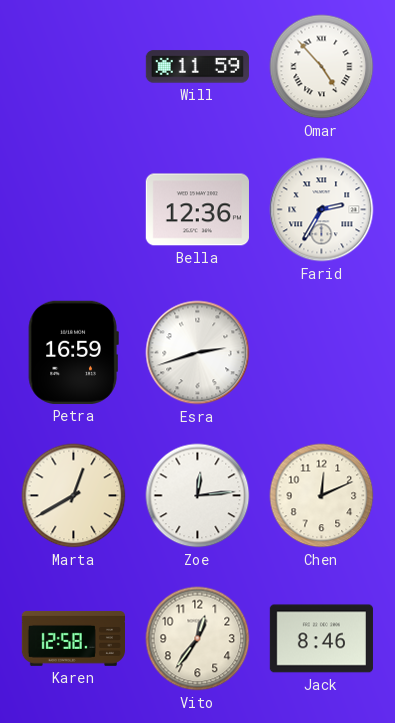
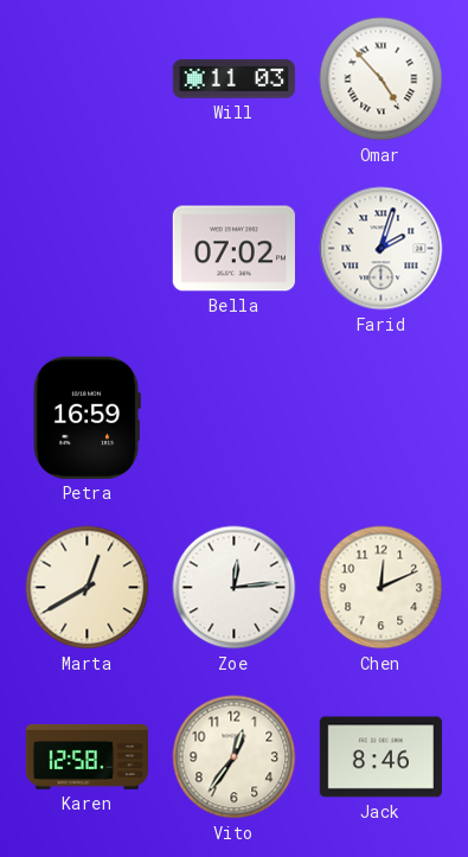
Will: 11:59 -> 11:03
Bella: 12:36 -> 07:02
Farid: 2:35 -> 2:03
Esra: 2:42 -> none
